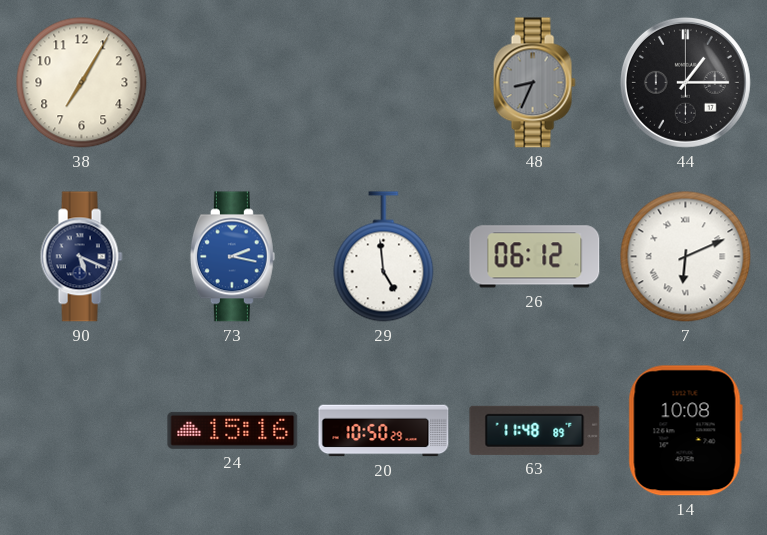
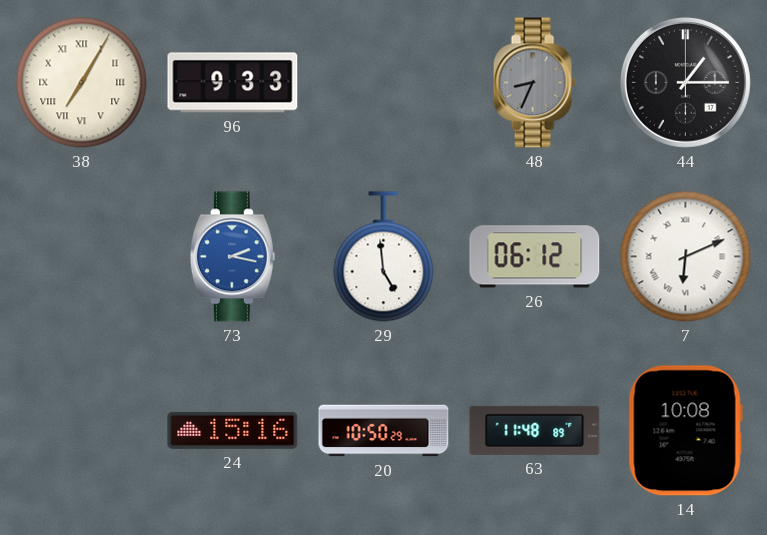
38 numerals: Arabic -> Roman
96: none -> 9:33
90: 5:19 -> none
